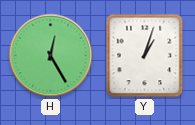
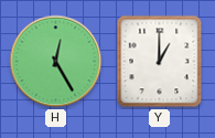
Y: 1:03 -> 1:00
